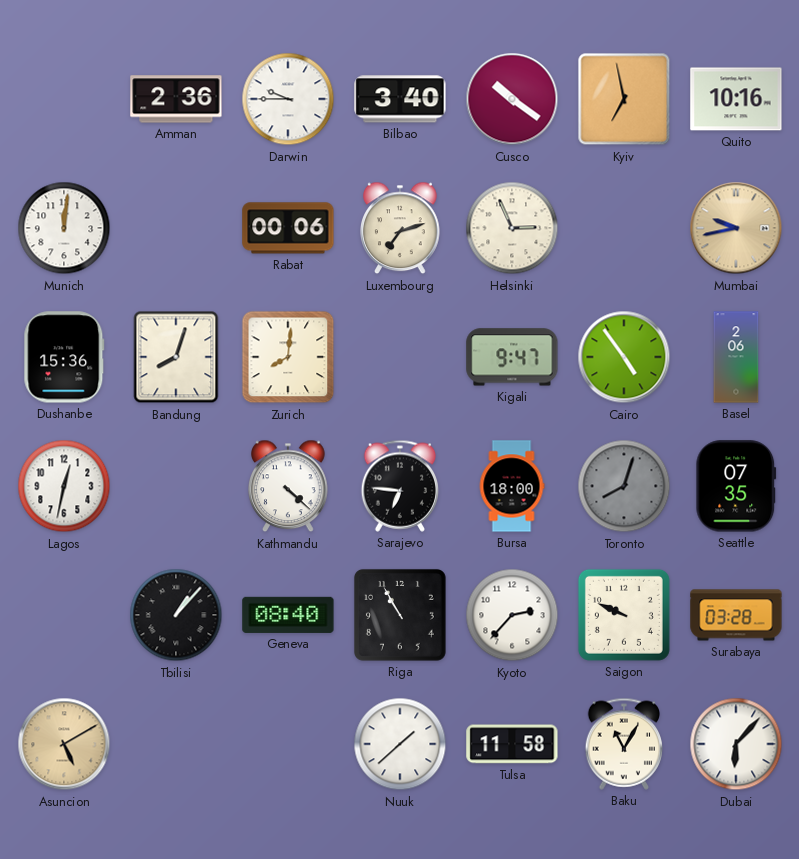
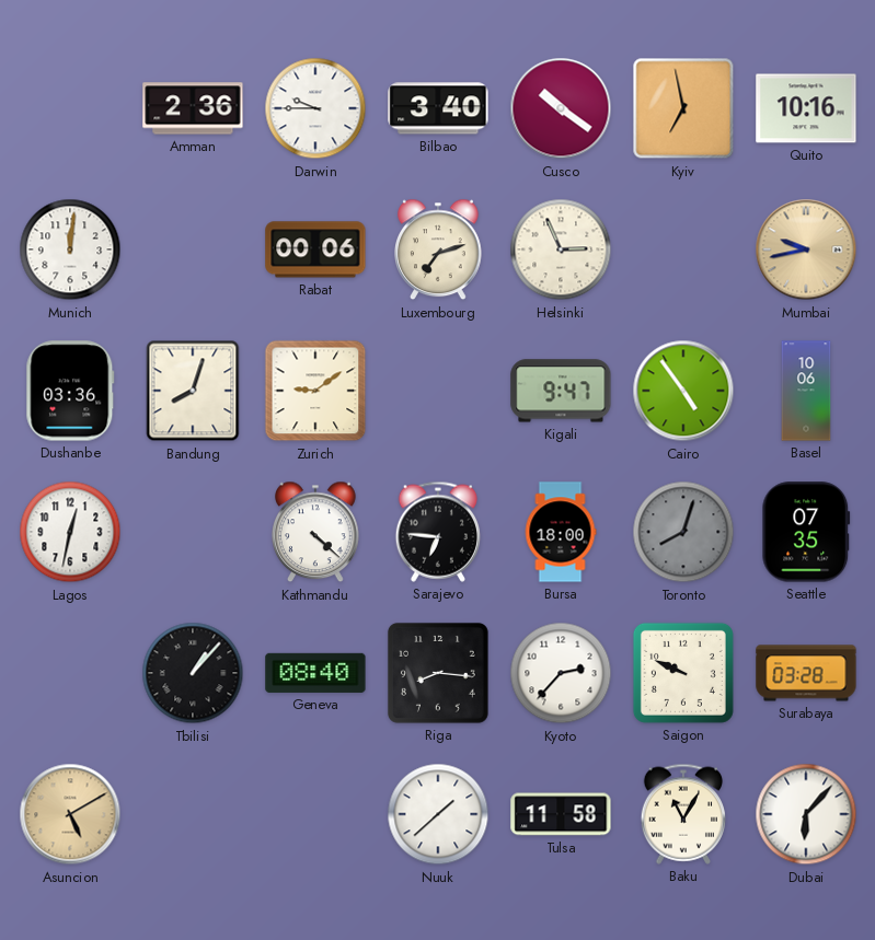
Dushanbe: 15:36 -> 03:36
Zurich: 8:01 -> 9:09
Basel: 2:06 -> 10:06
Riga: 10:55 -> 8:16
